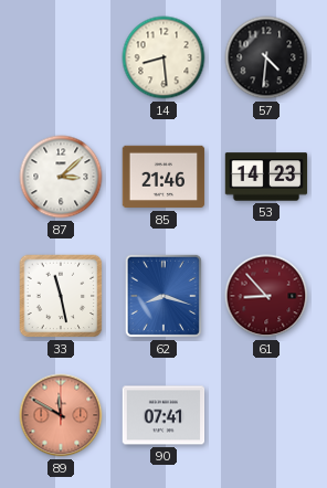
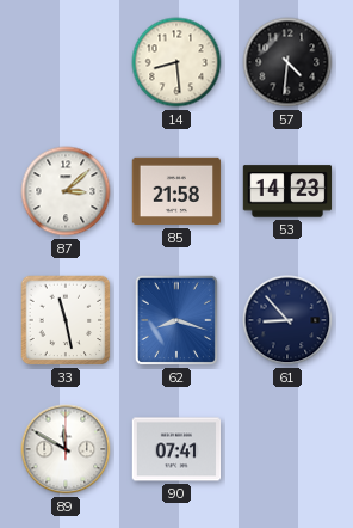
85: 21:46 -> 21:58
61 dial: burgundy -> navy
89 dial: salmon -> white
